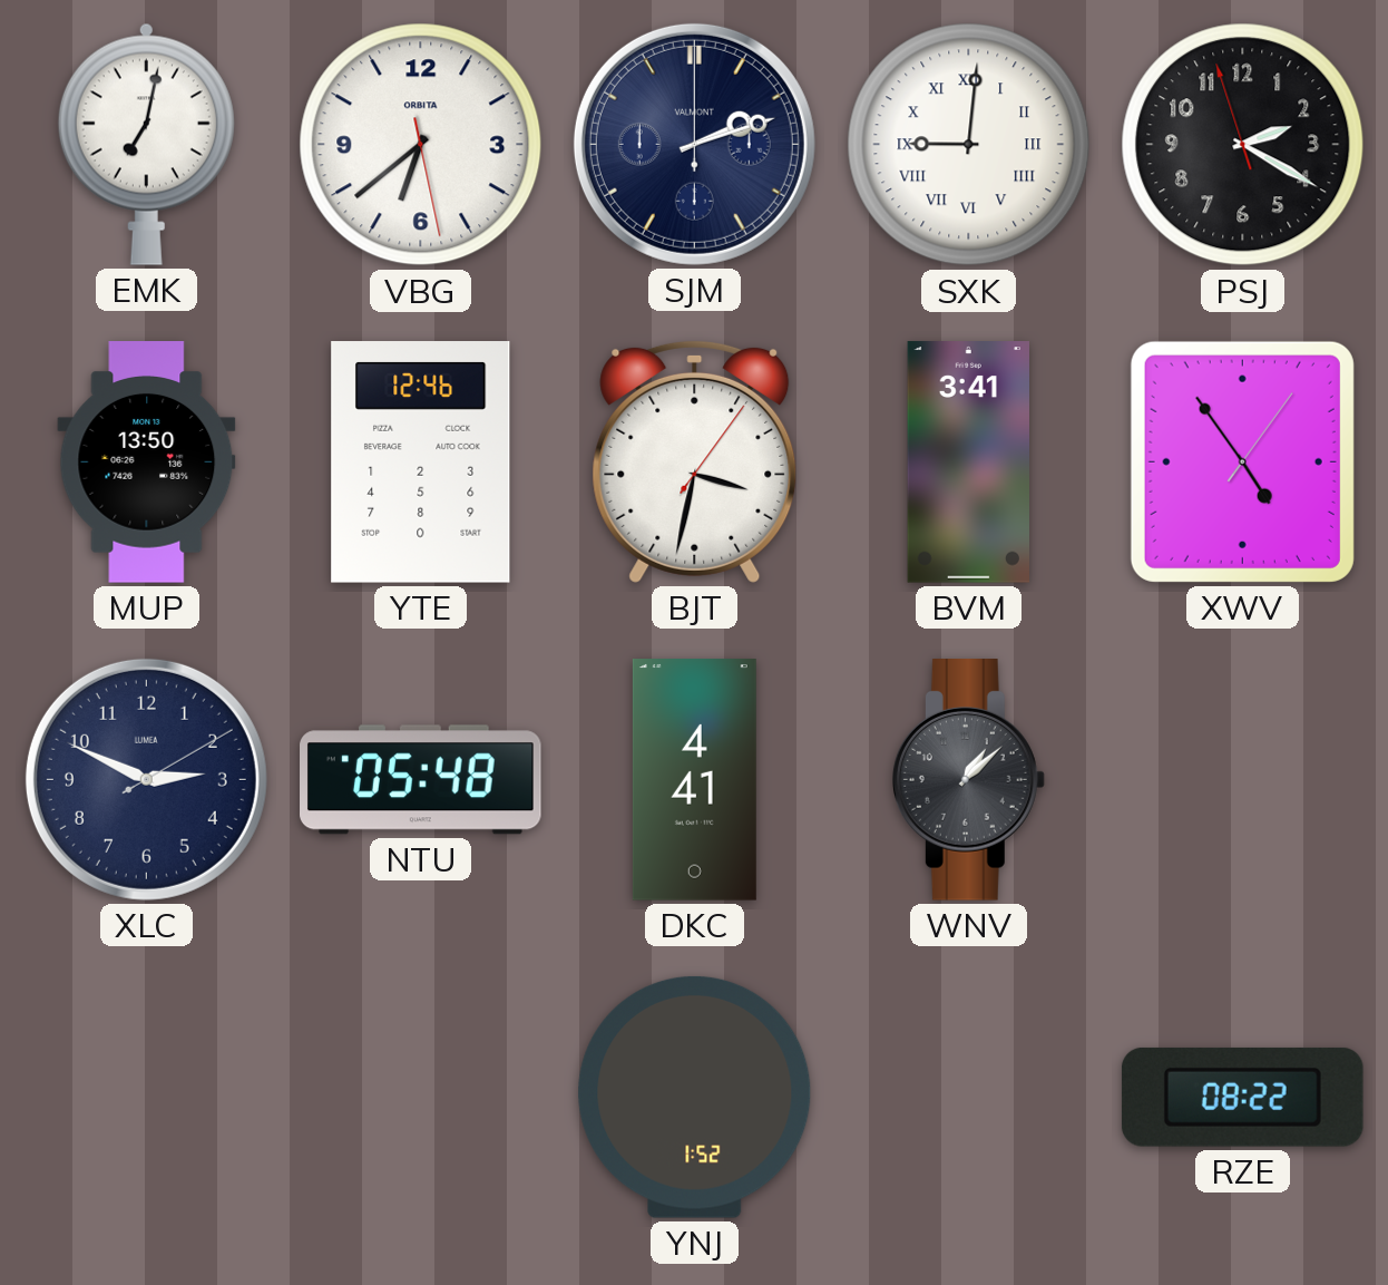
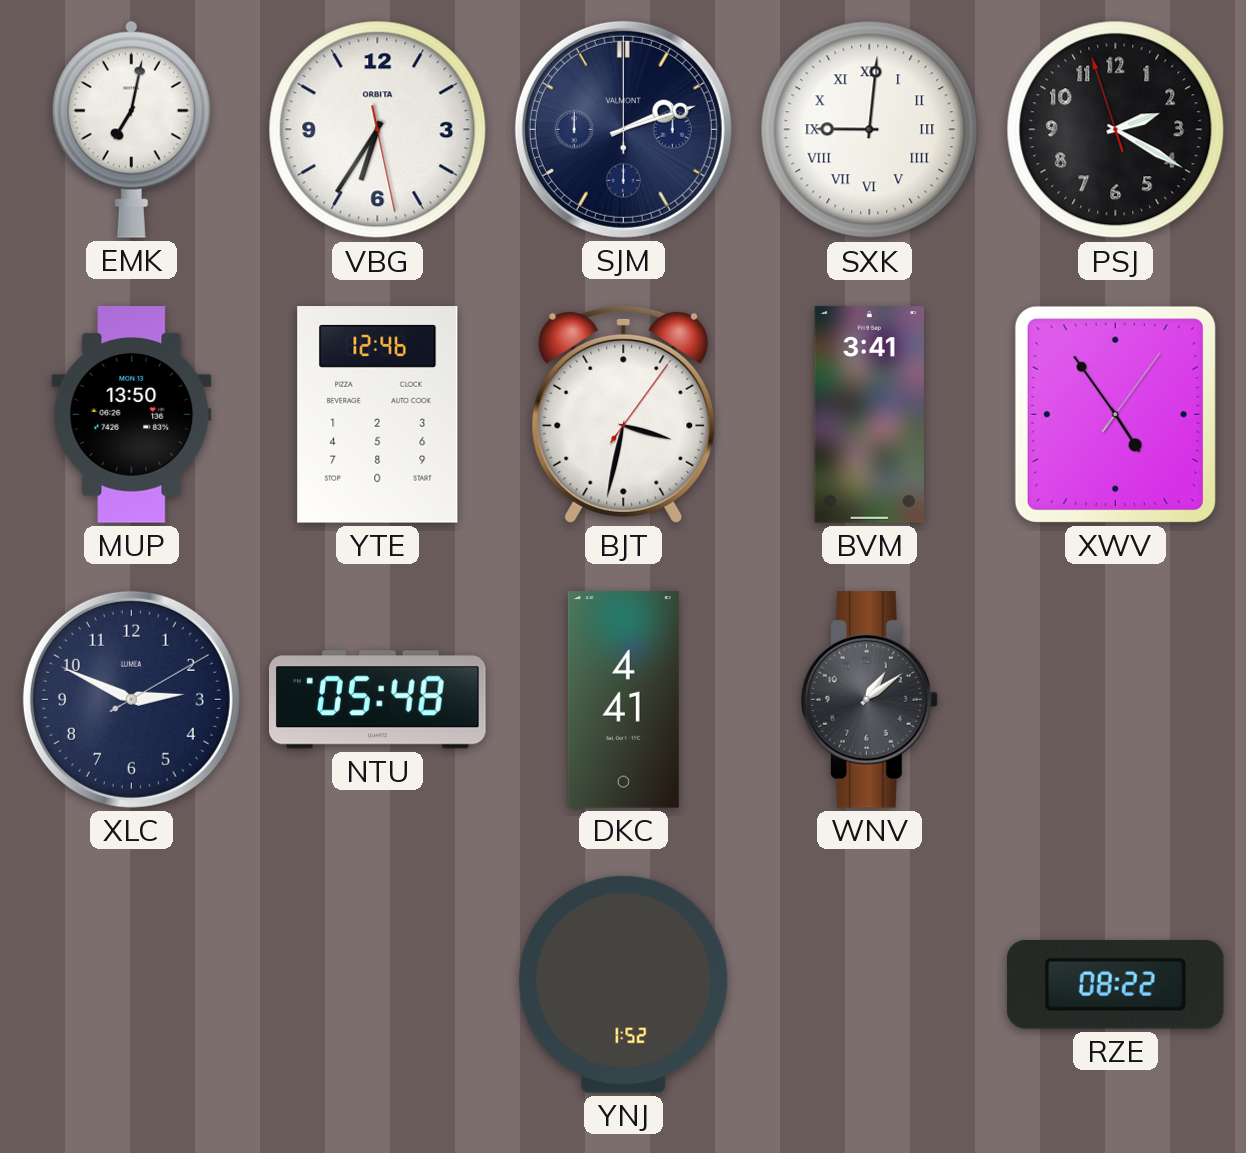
VBG: 6:38 -> 6:35
WNV: 1:08 -> 1:09
